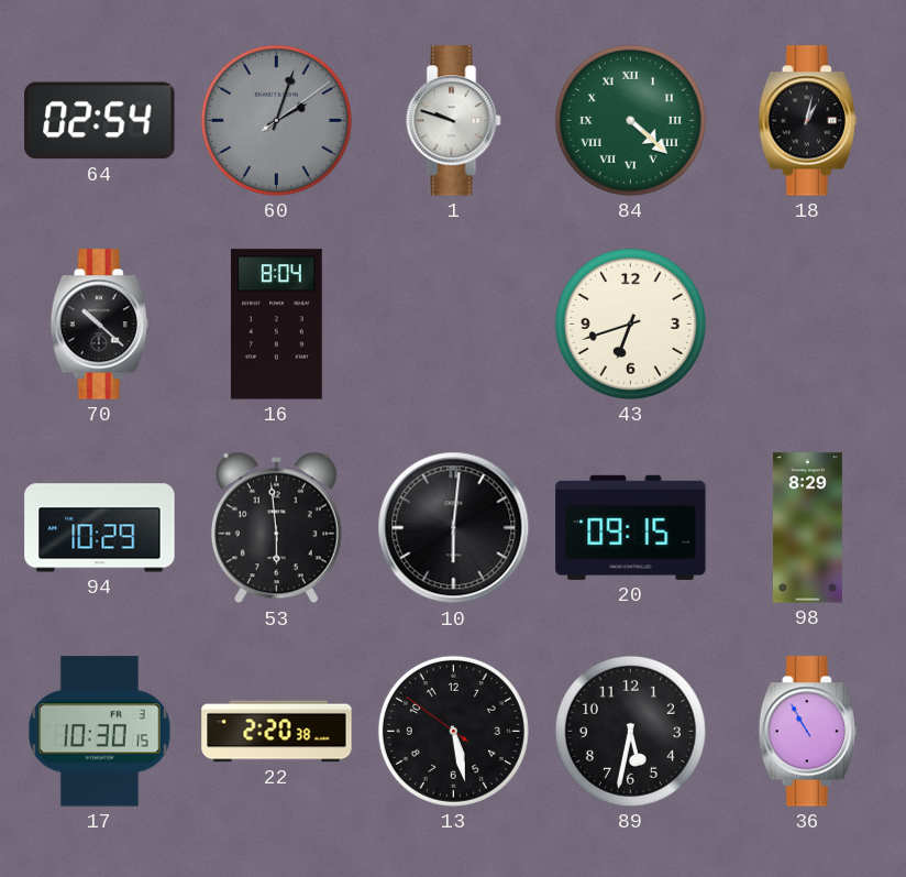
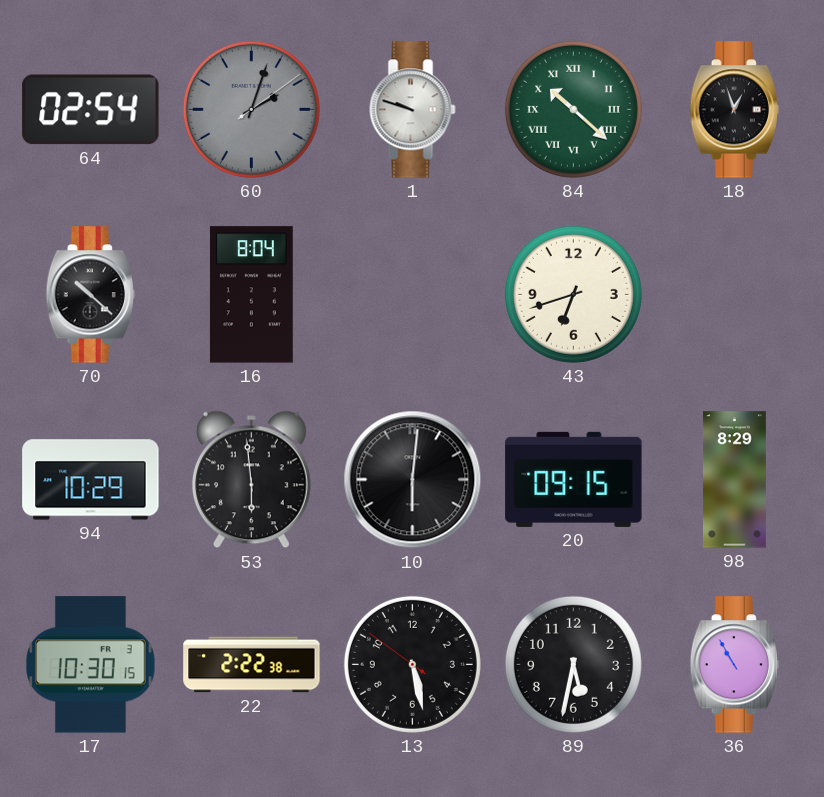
84: 4:22 -> 10:22
18: 1:02 -> 12:57
22: 2:20 -> 2:22
